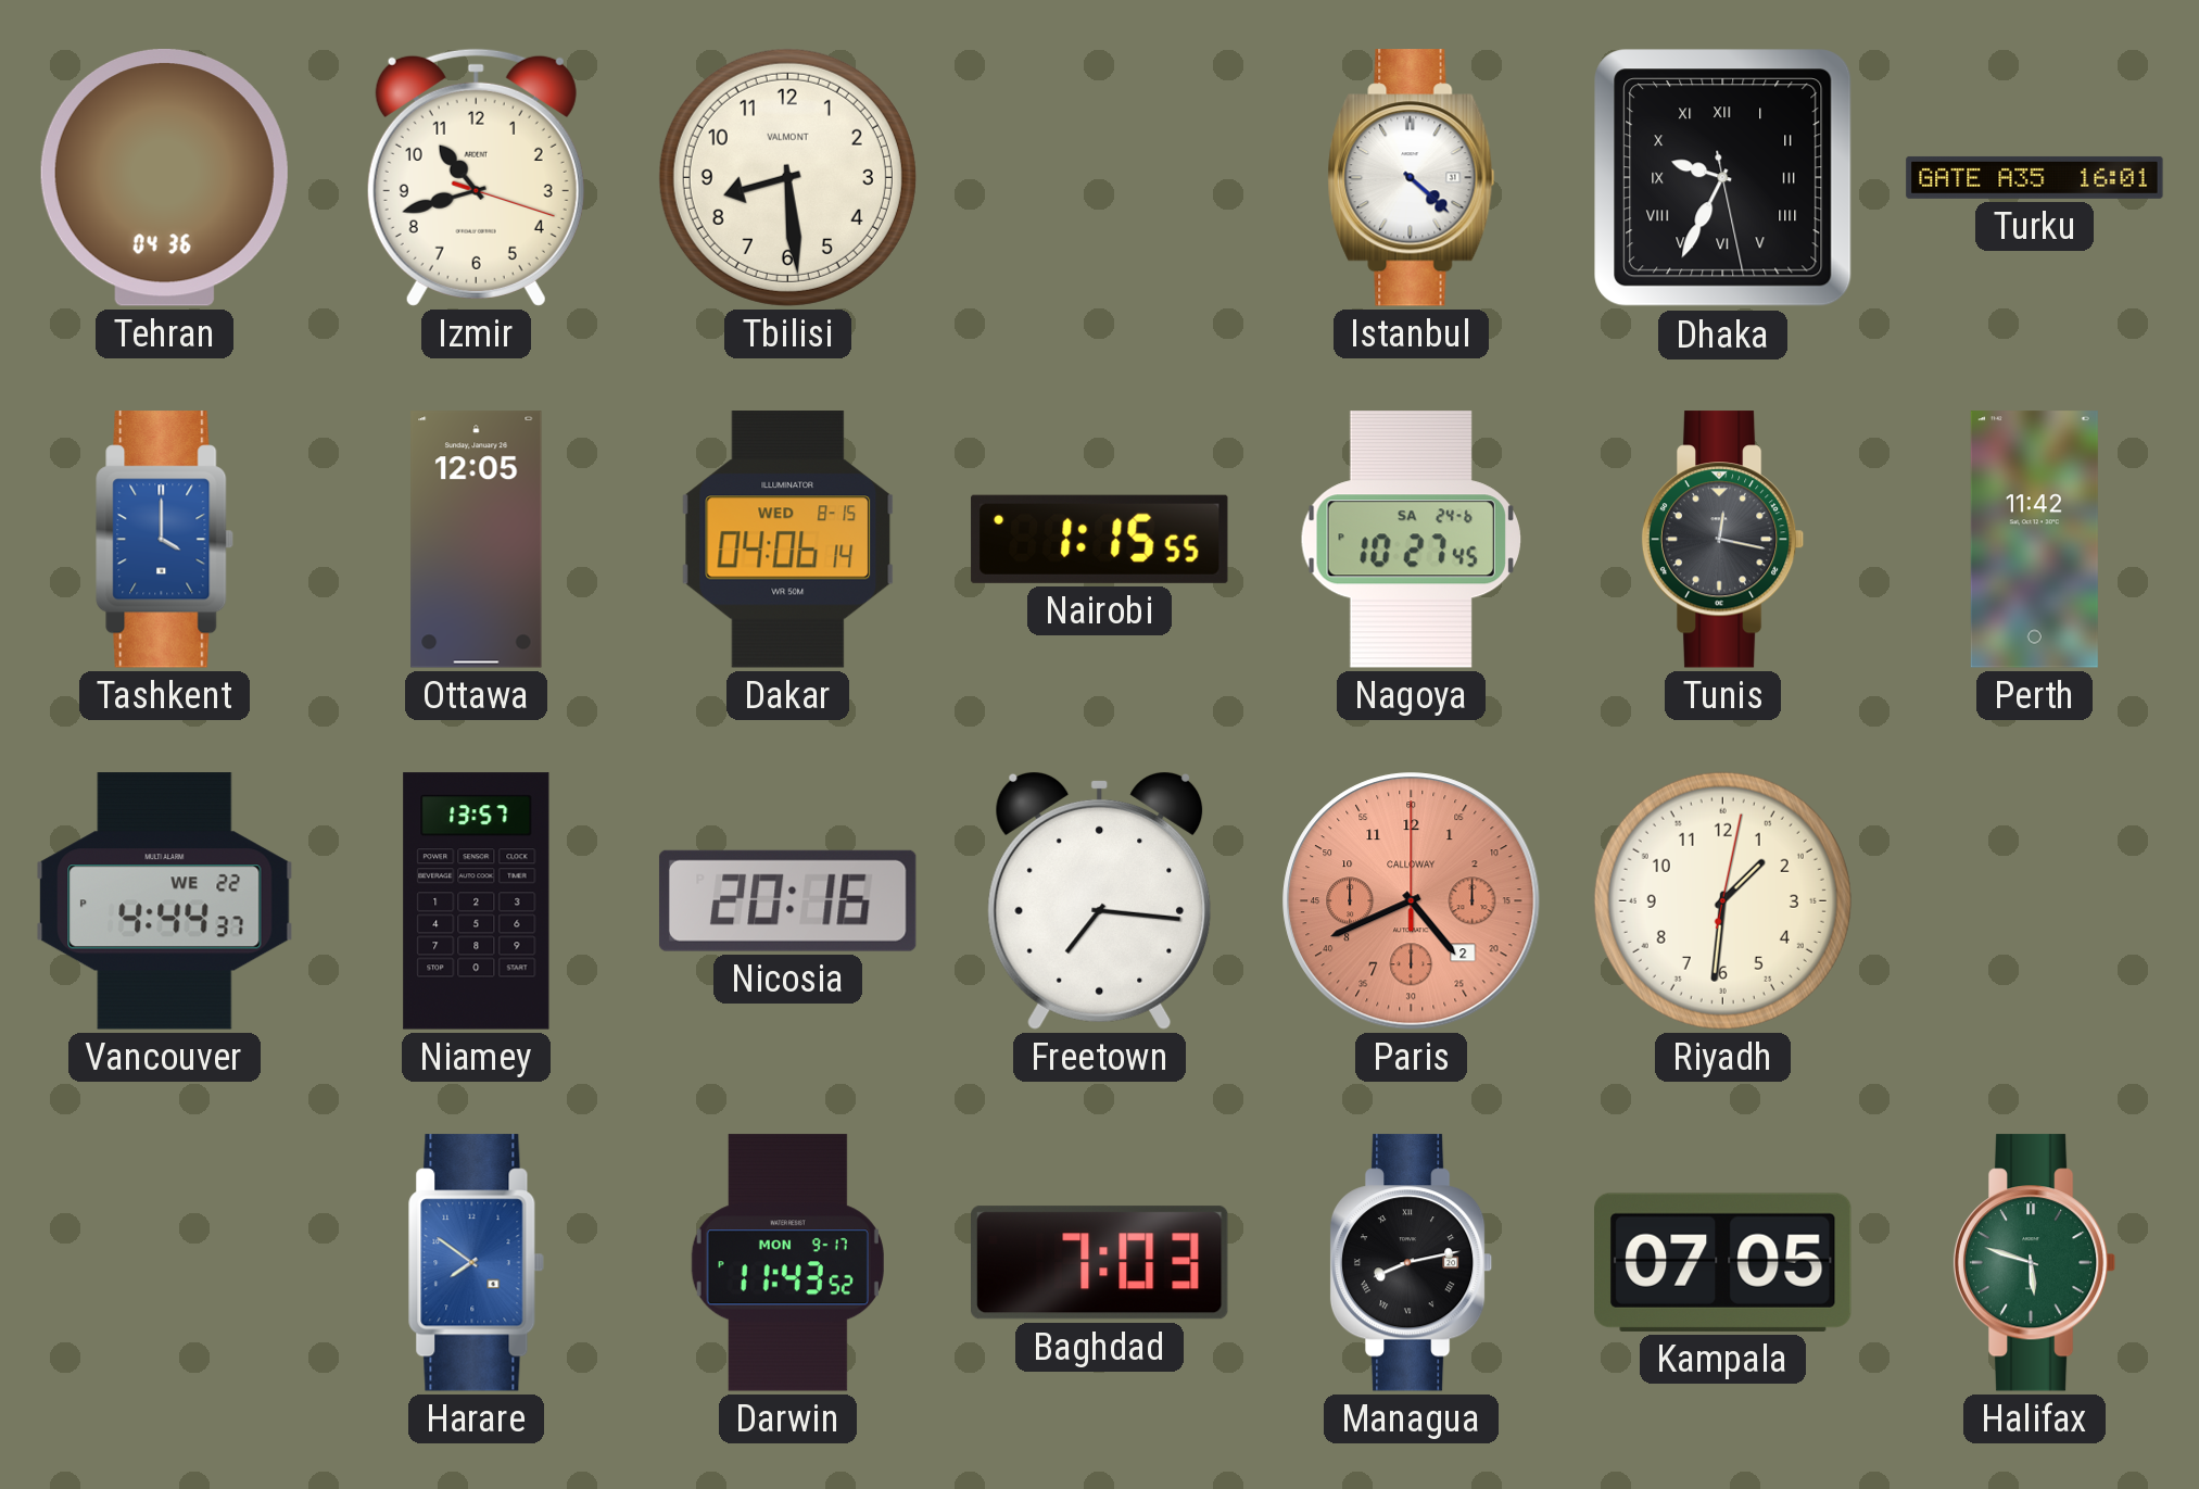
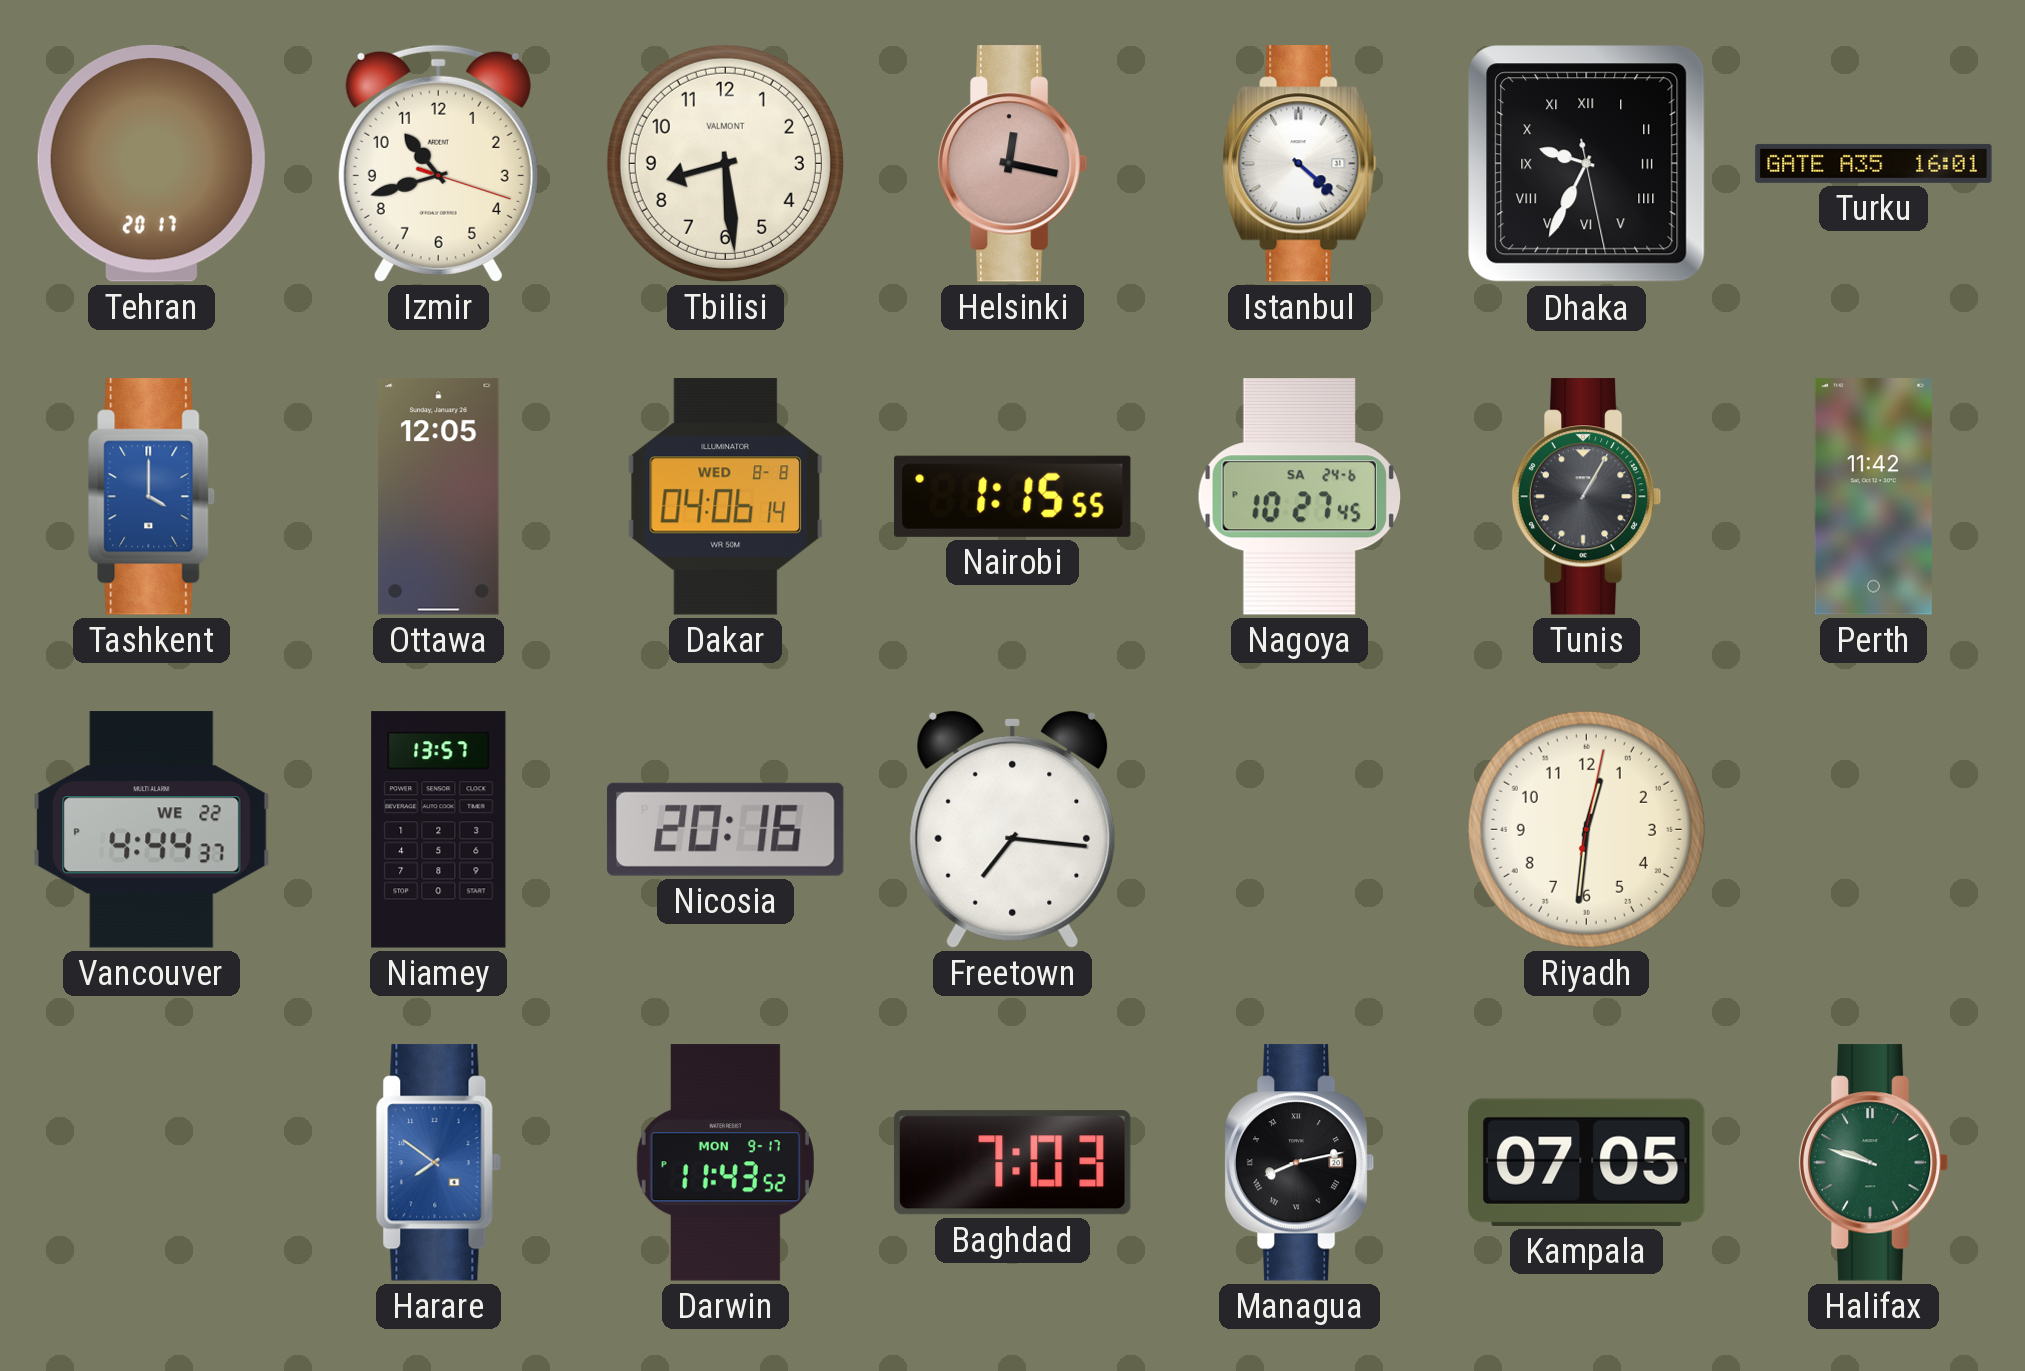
Tehran: 04:36 -> 20:17
Helsinki: none -> 12:17
Dakar date: WED 8-15 -> WED 8-8
Tunis: 12:17 -> 1:05
Paris: 4:41 -> none
Riyadh: 1:31 -> 12:31
Halifax: 5:48 -> 9:48
